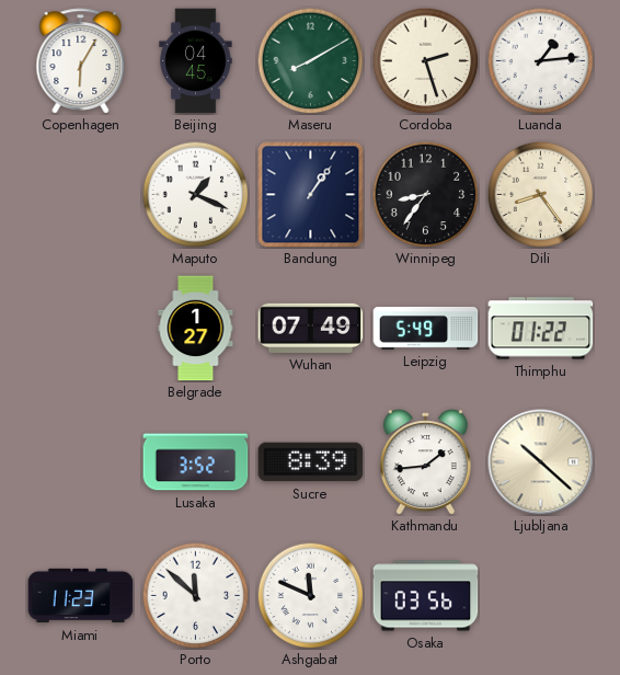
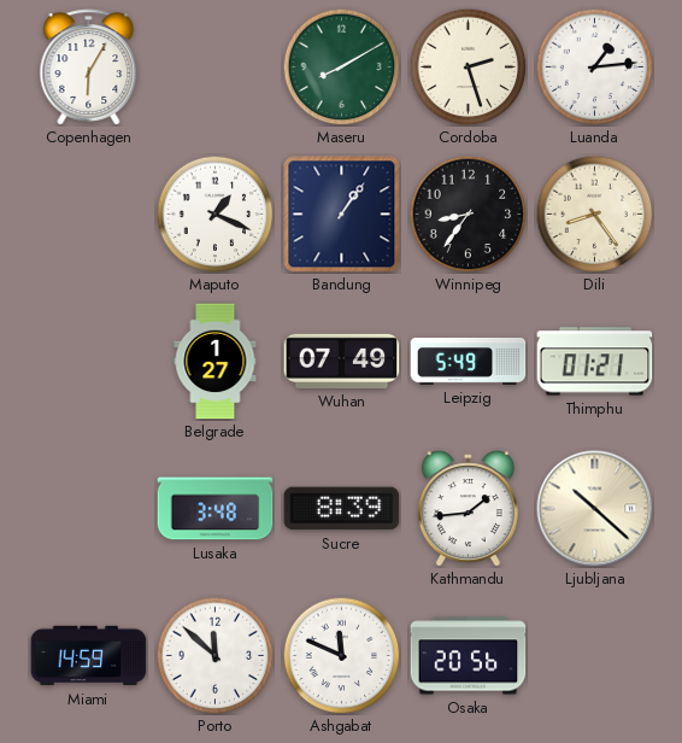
Beijing: 04:45 -> none
Thimphu: 01:22 -> 01:21
Lusaka: 3:52 -> 3:48
Miami: 11:23 -> 14:59
Osaka: 03:56 -> 20:56
